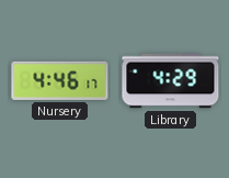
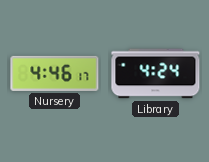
Library: 4:29 -> 4:24
